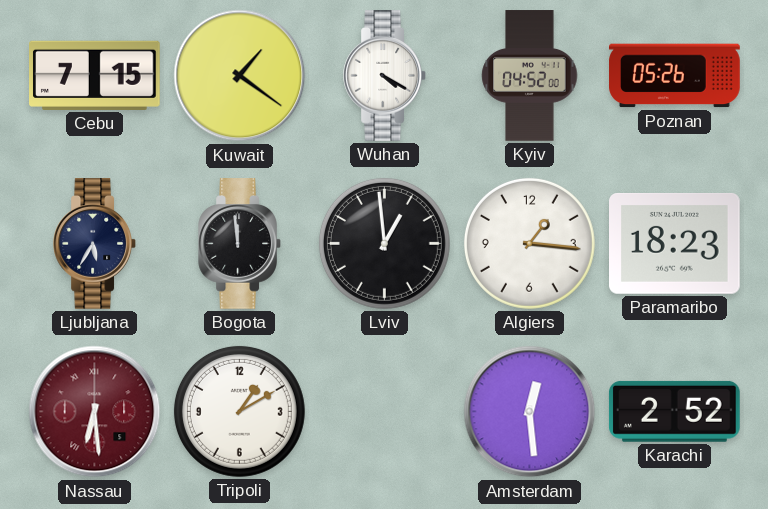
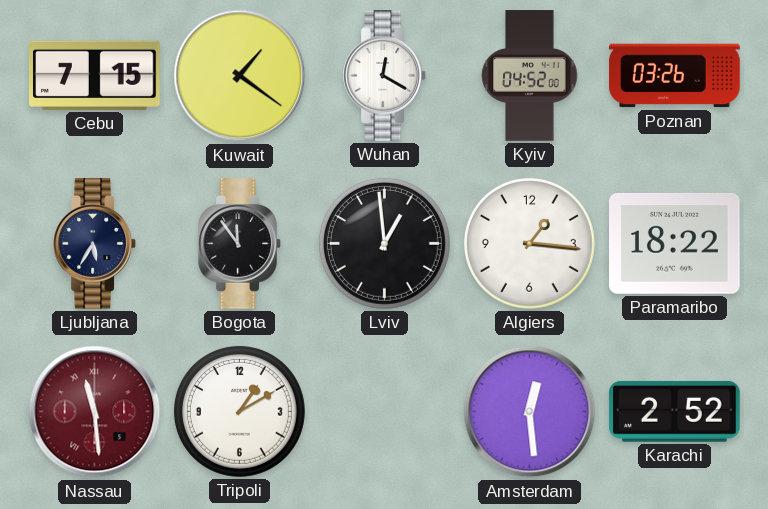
Wuhan: 4:20 -> 12:20
Poznan: 05:26 -> 03:26
Bogota: 11:59 -> 11:54
Paramaribo: 18:23 -> 18:22
Nassau: 6:29 -> 11:29
